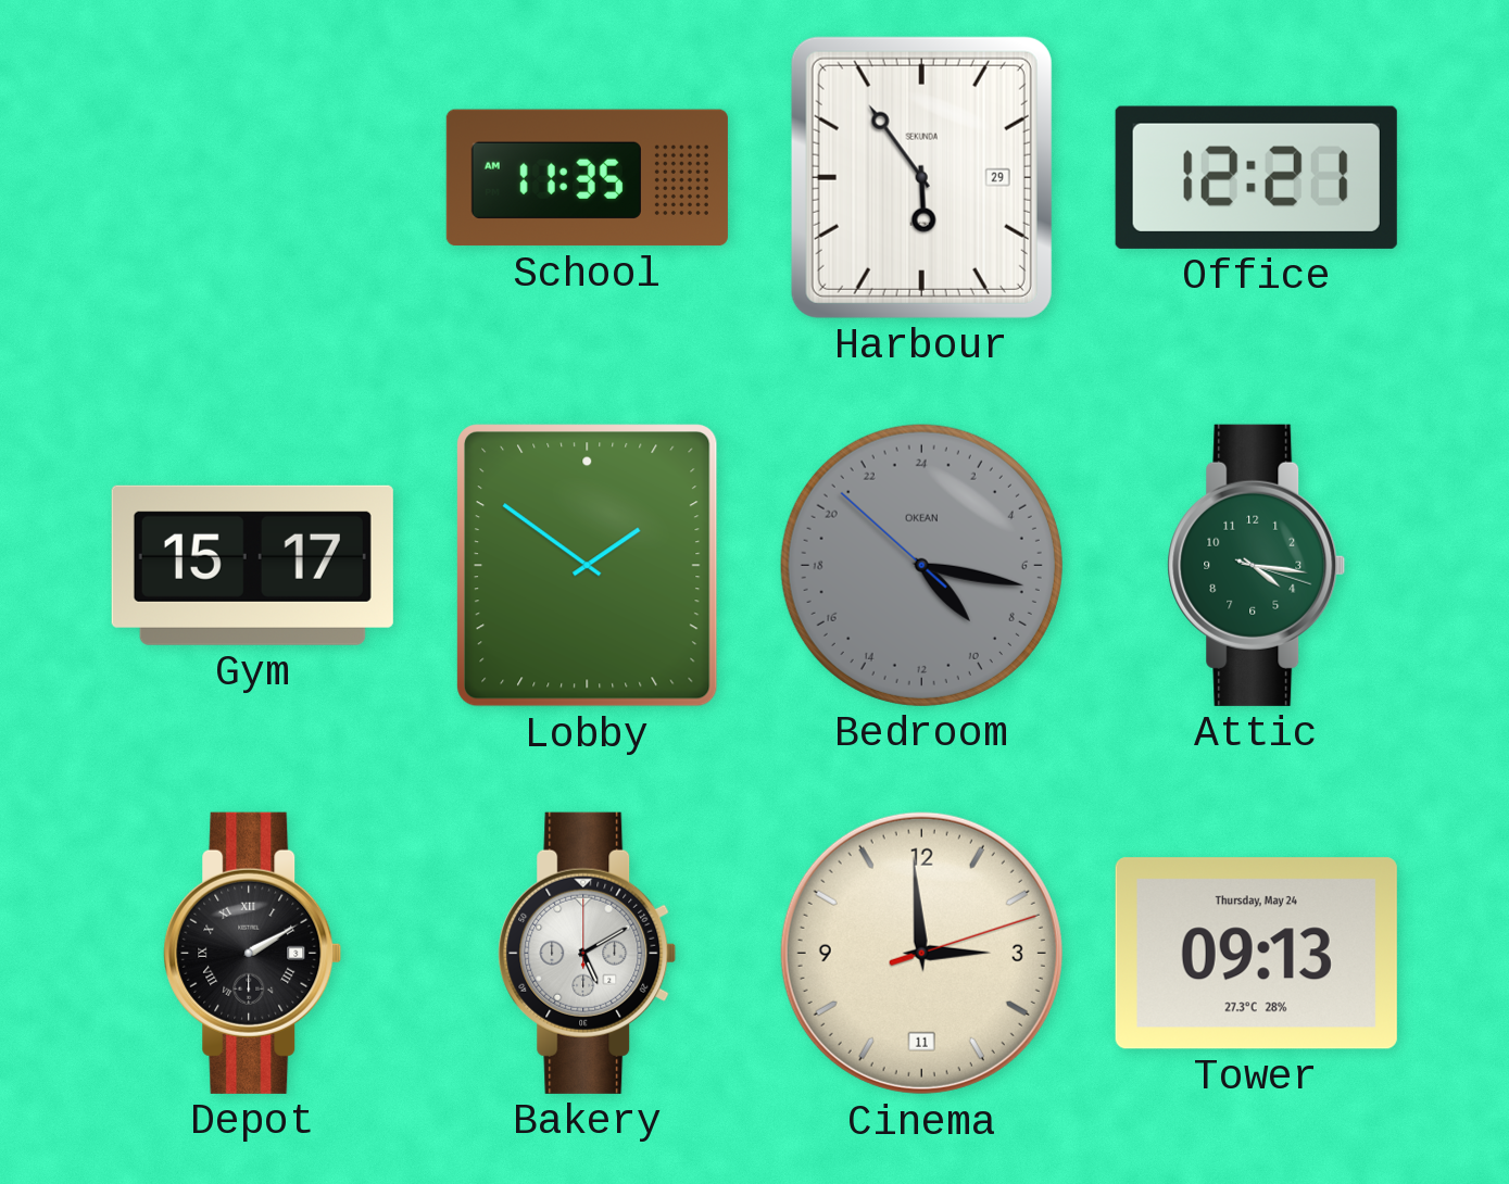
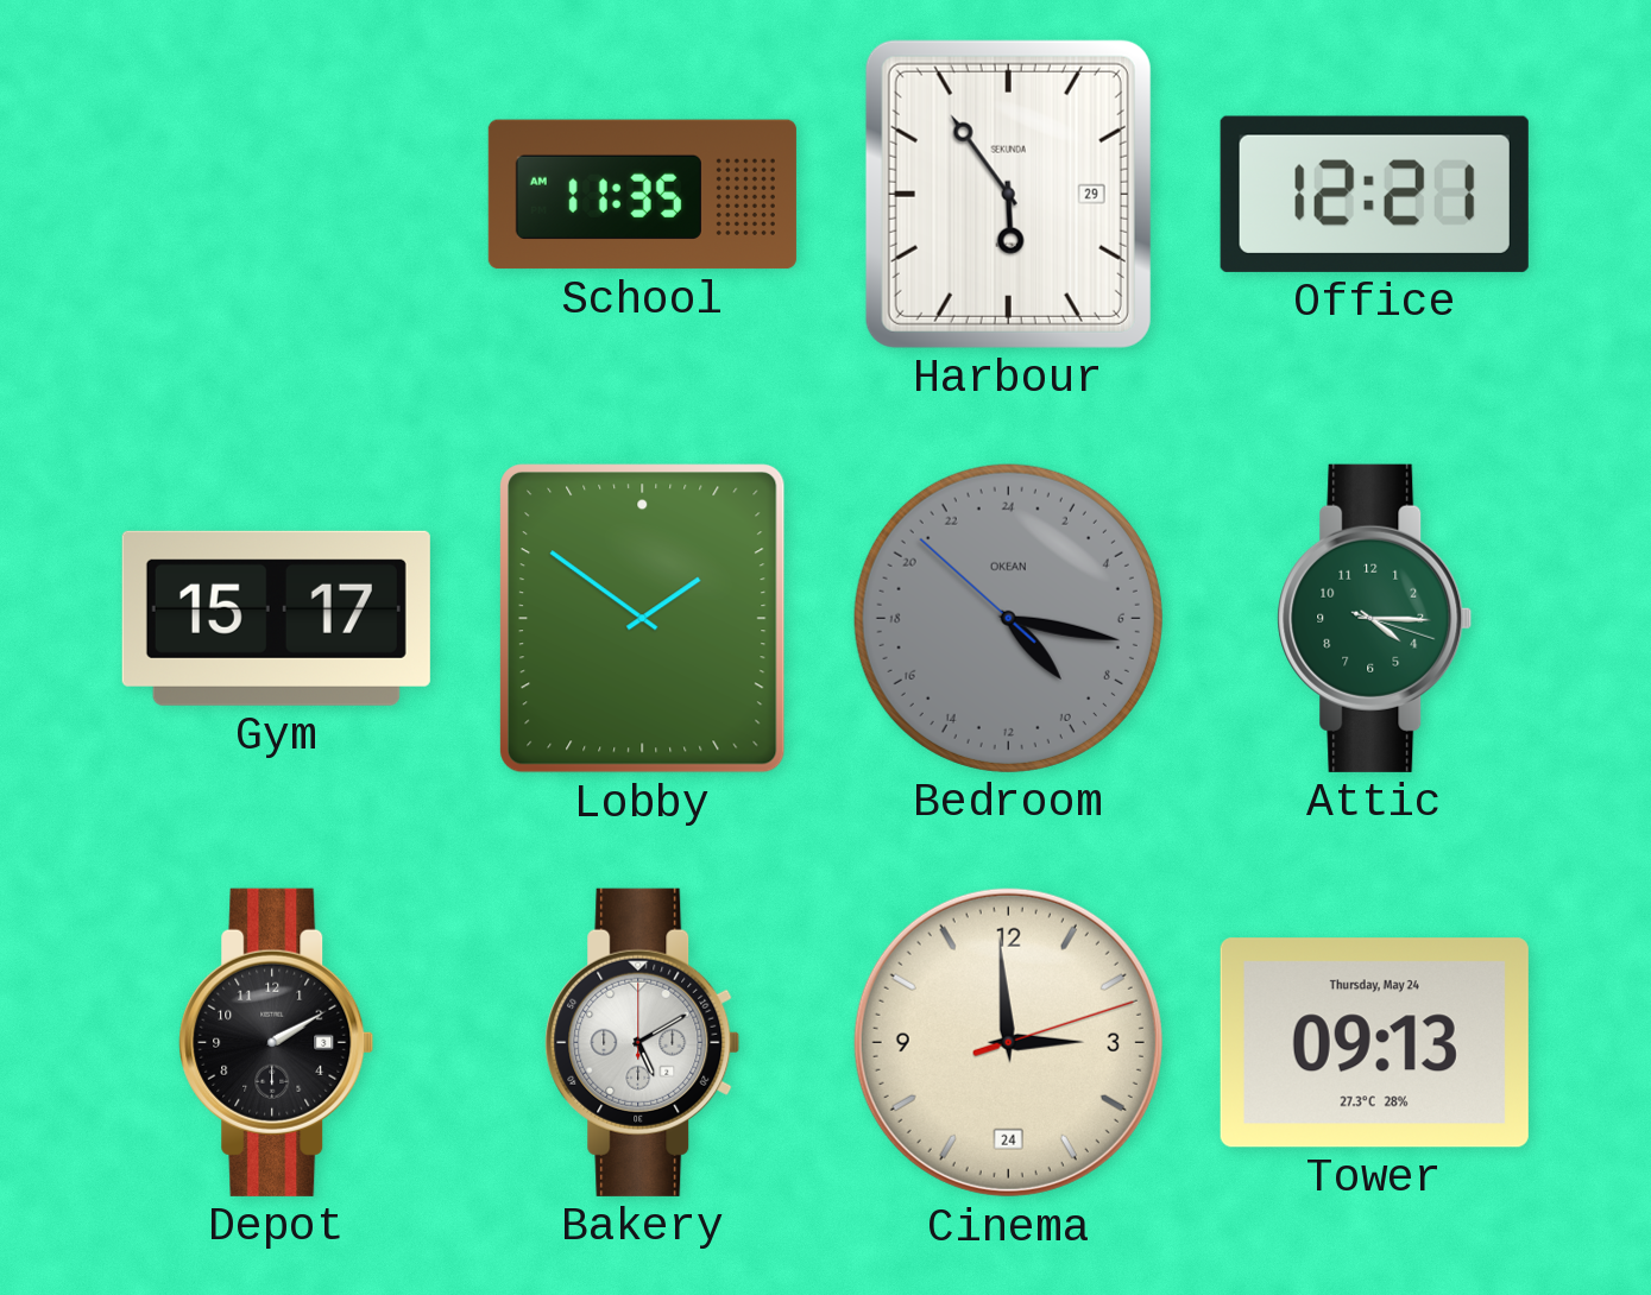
Attic: 4:16 -> 4:15
Depot numerals: Roman -> Arabic
Cinema date: 11 -> 24
